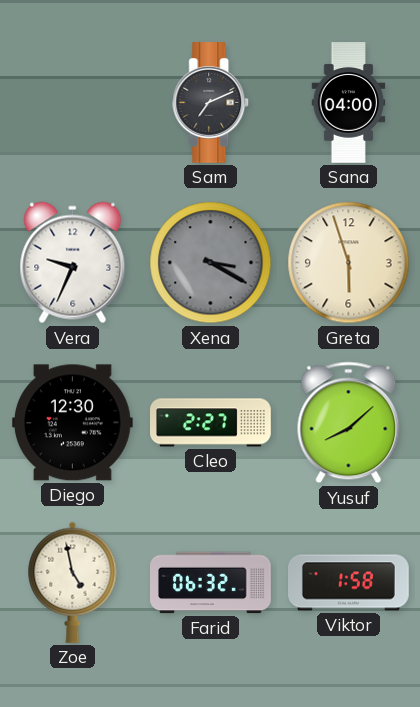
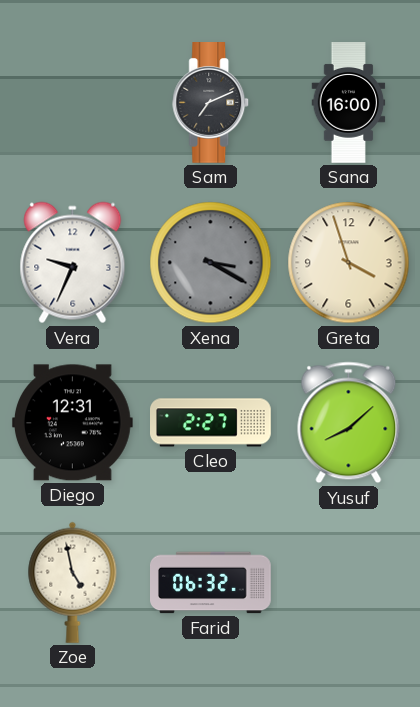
Sana: 04:00 -> 16:00
Greta: 5:57 -> 3:57
Diego: 12:30 -> 12:31
Viktor: 1:58 -> none
